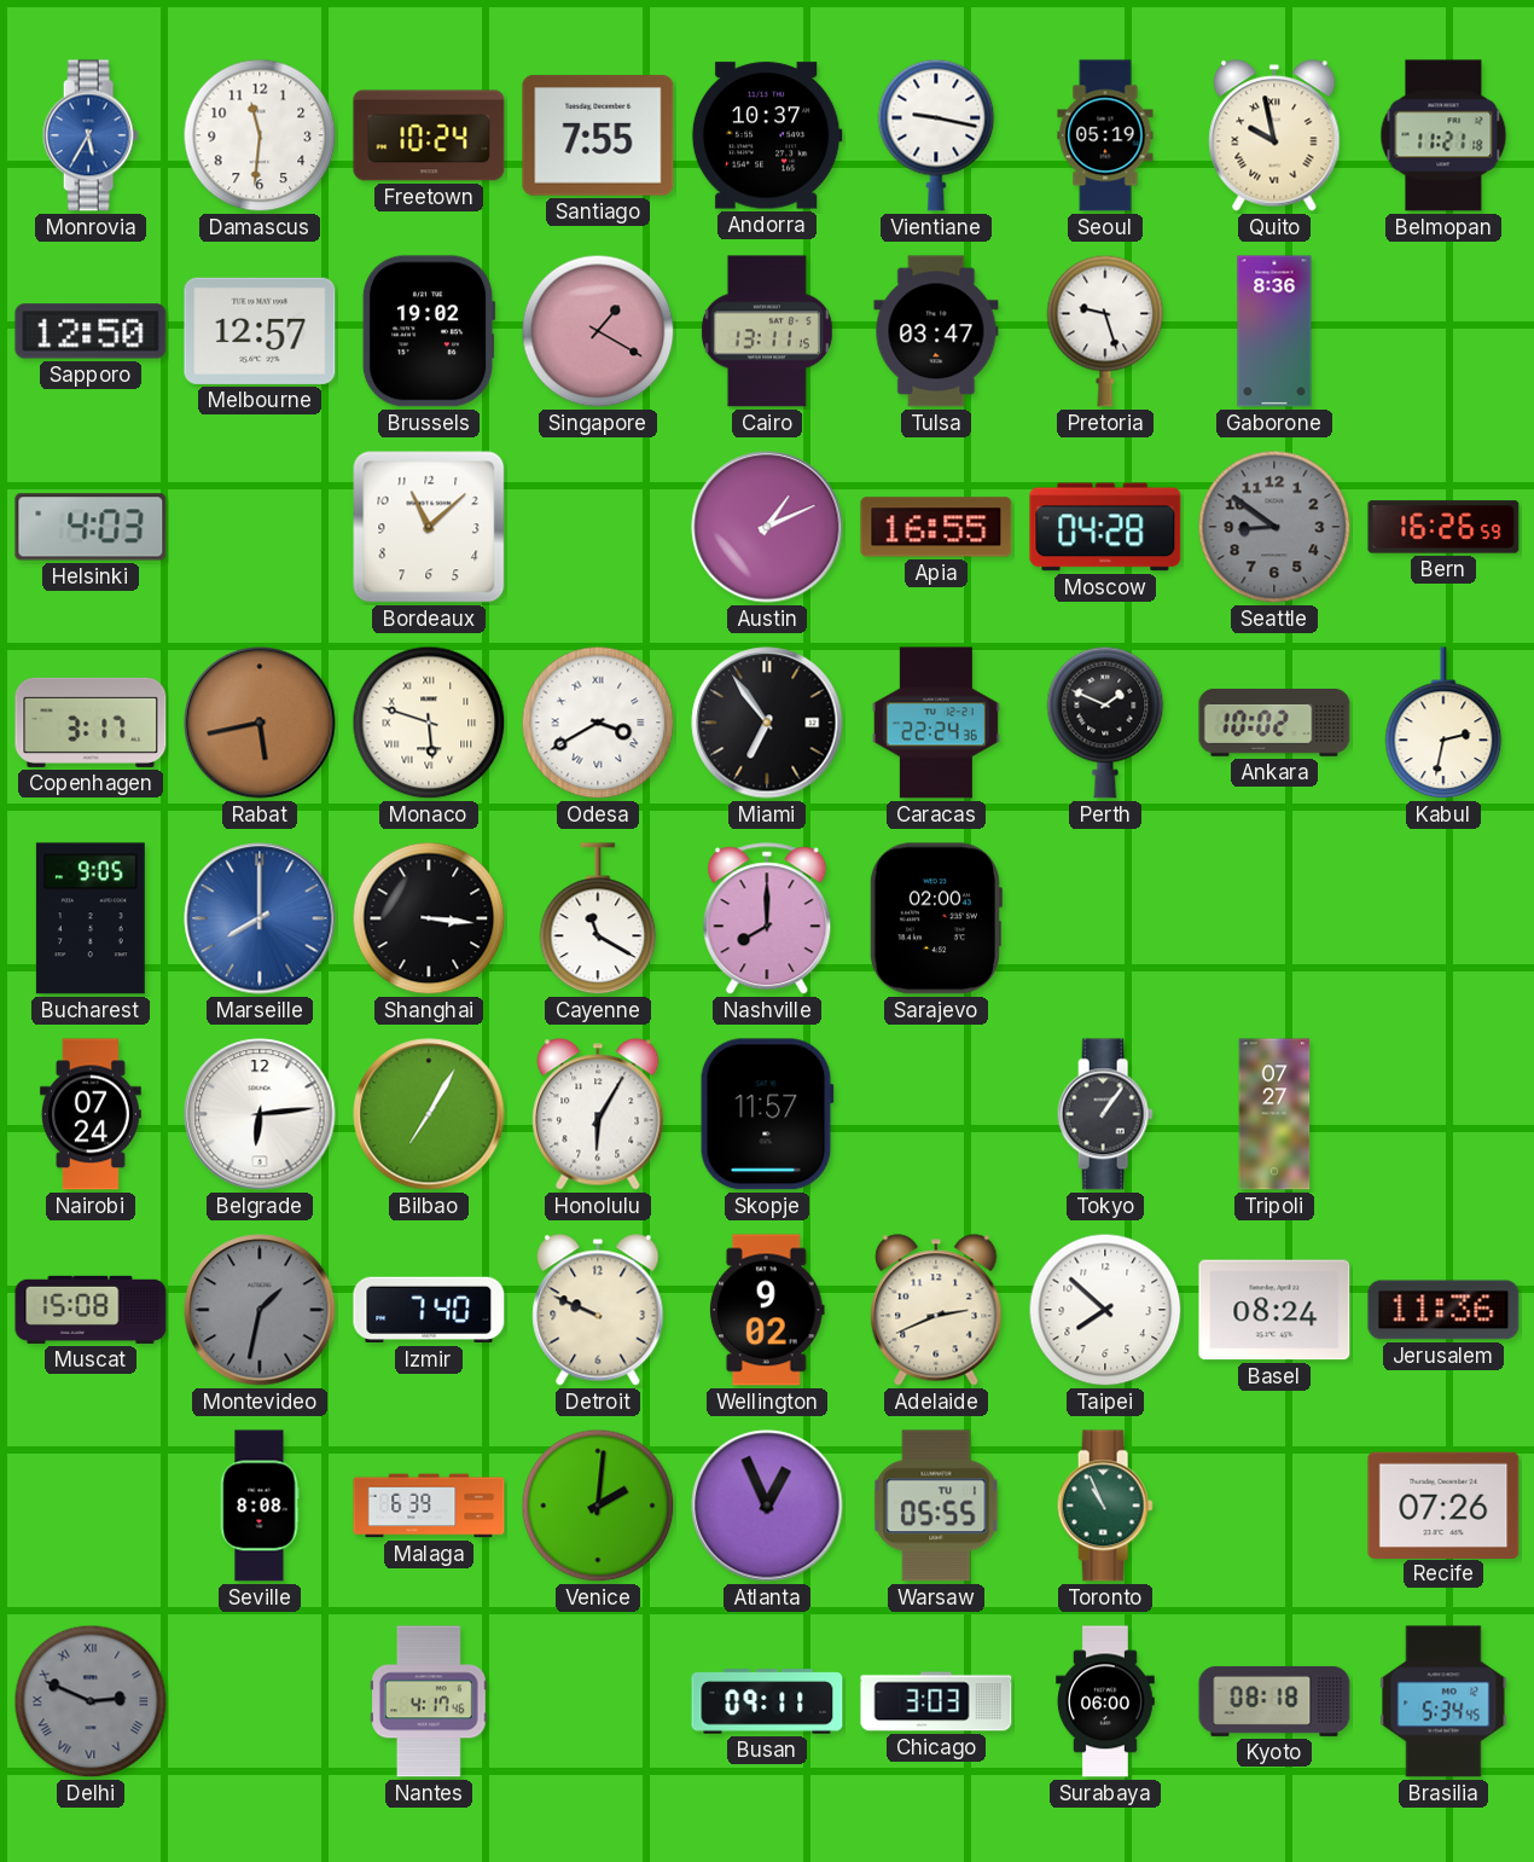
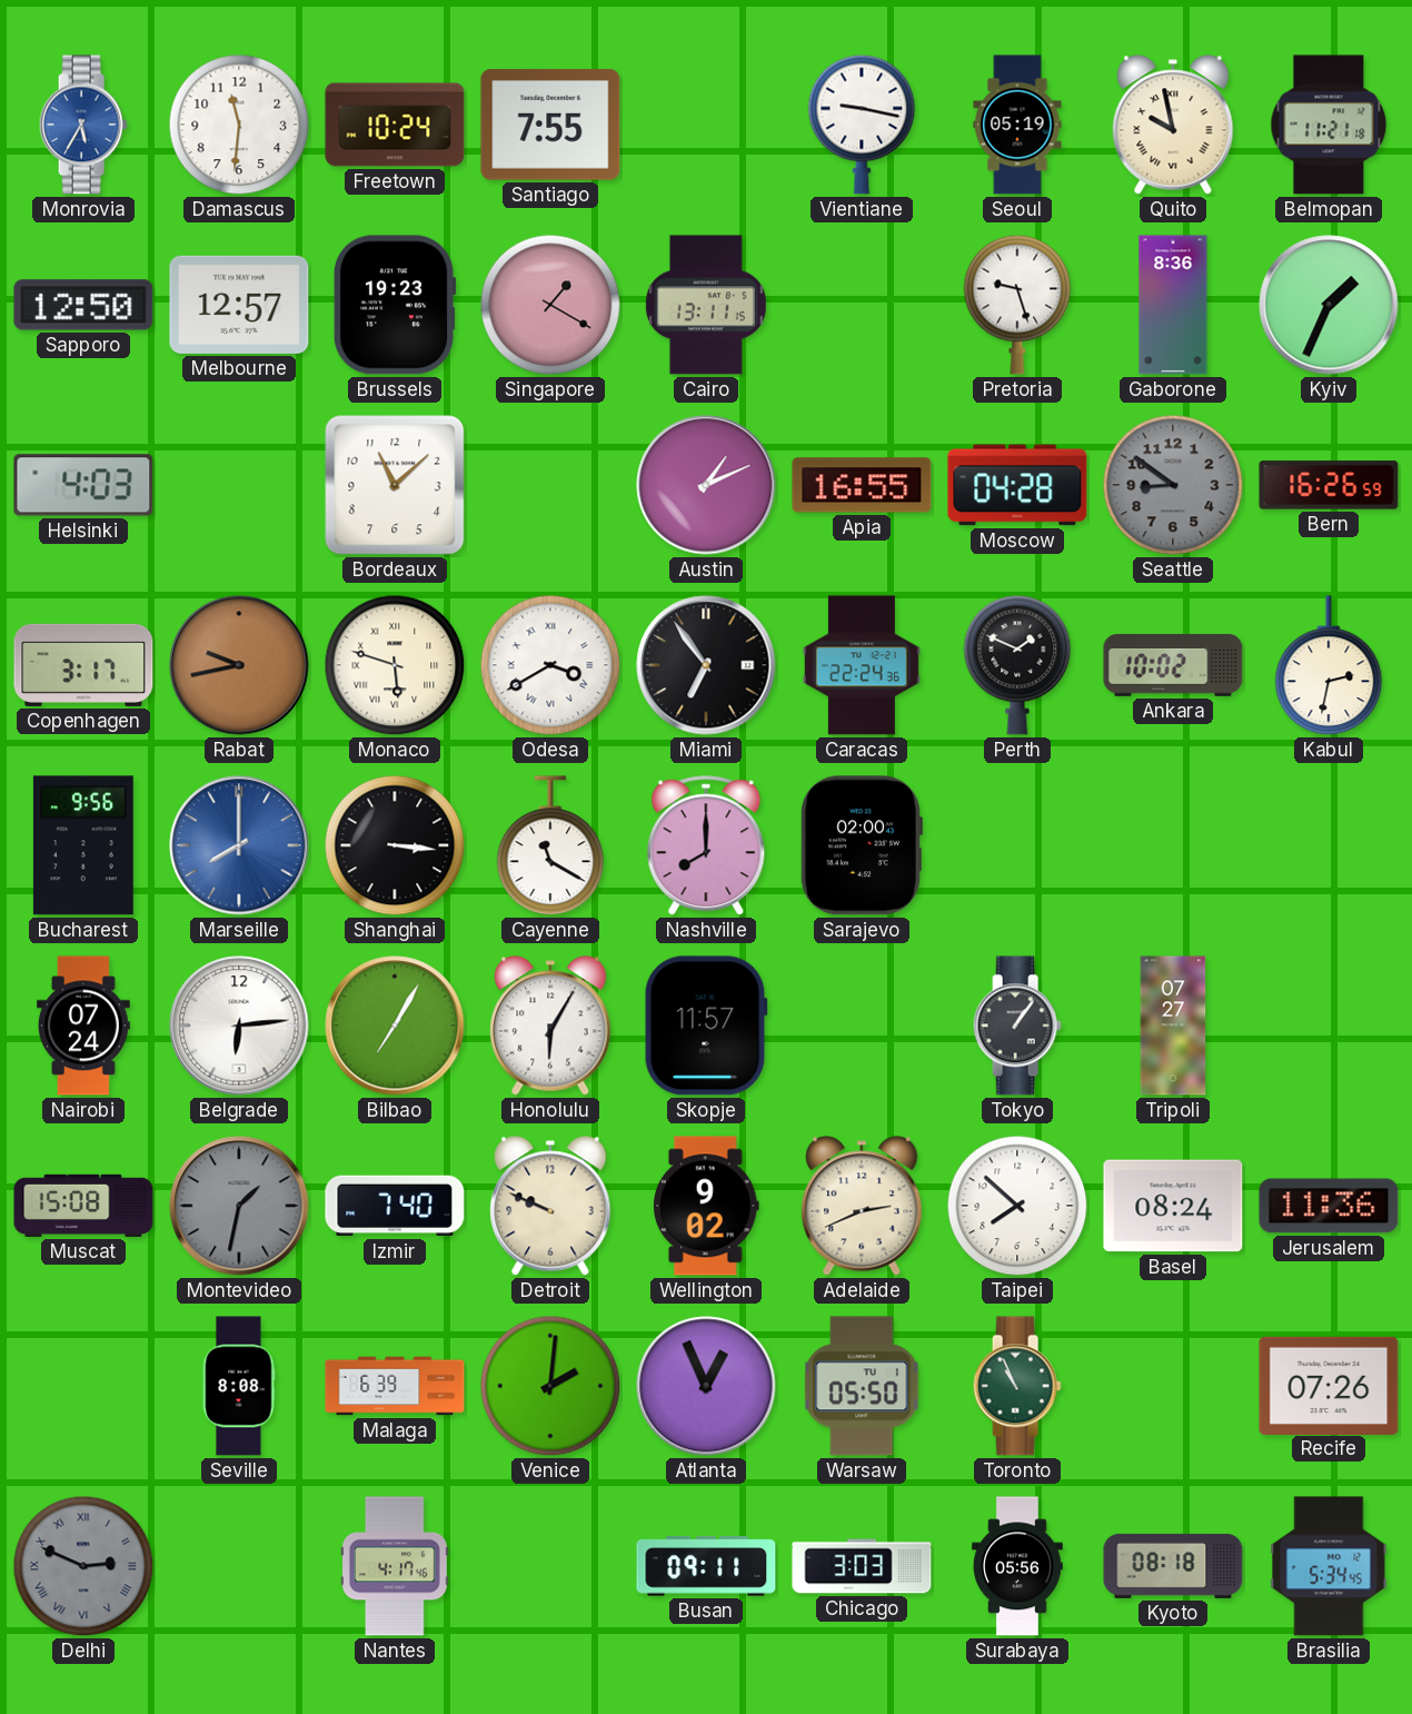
Andorra: 10:37 -> none
Brussels: 19:02 -> 19:23
Tulsa: 03:47 -> none
Kyiv: none -> 1:34
Rabat: 5:43 -> 9:43
Bucharest: 9:05 -> 9:56
Warsaw: 05:55 -> 05:50
Surabaya: 06:00 -> 05:56
